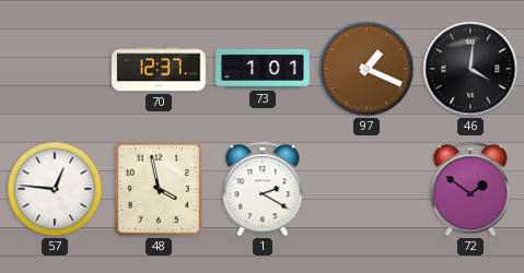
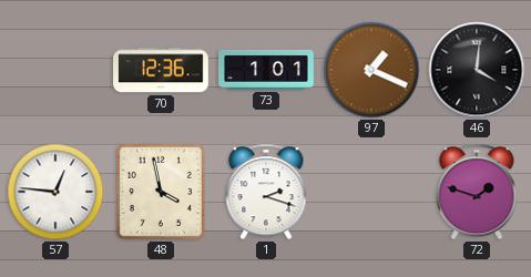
70: 12:37 -> 12:36
1: 2:20 -> 2:18
72: 1:51 -> 1:48
